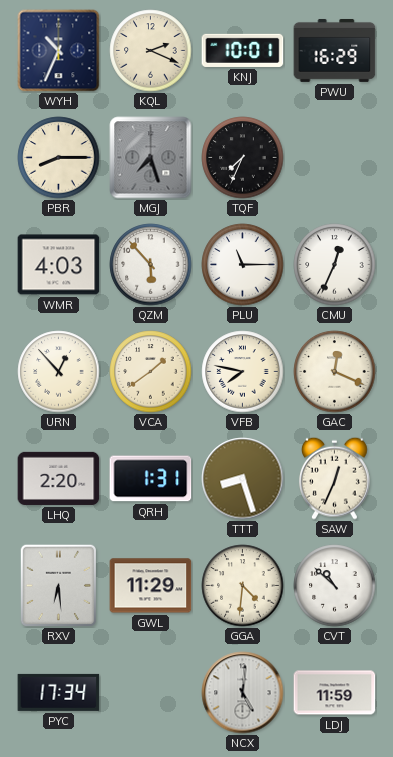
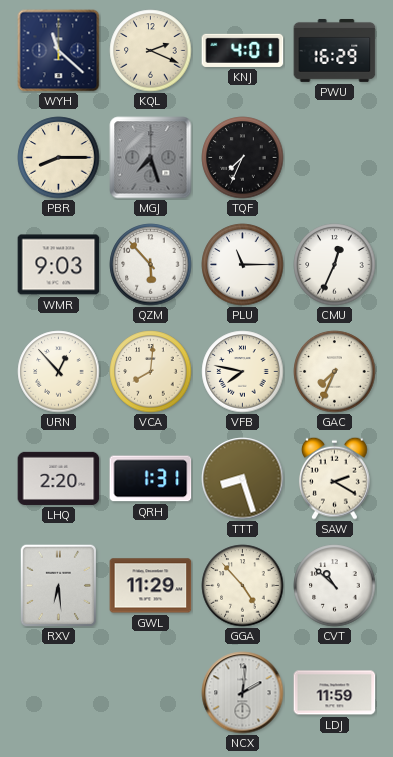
WYH: 10:34 -> 11:22
KNJ: 10:01 -> 4:01
WMR: 4:03 -> 9:03
VCA: 1:39 -> 8:01
GAC: 12:19 -> 7:34
SAW: 12:34 -> 2:20
GGA: 4:31 -> 4:53
PYC: 17:34 -> none
NCX: 5:01 -> 2:01
